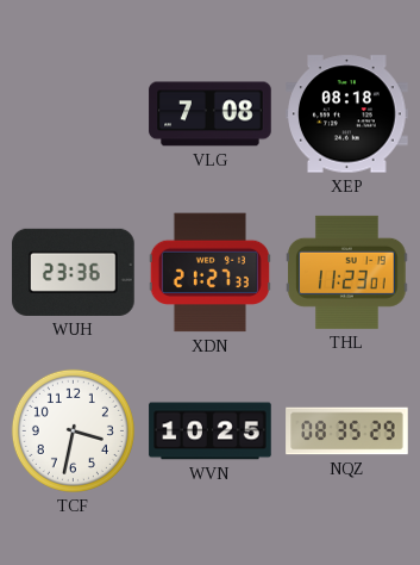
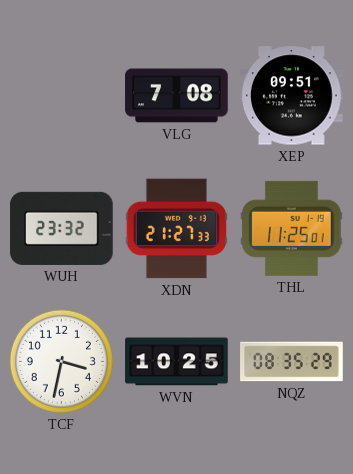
XEP: 08:18 -> 09:51
WUH: 23:36 -> 23:32
THL: 11:23 -> 11:25
